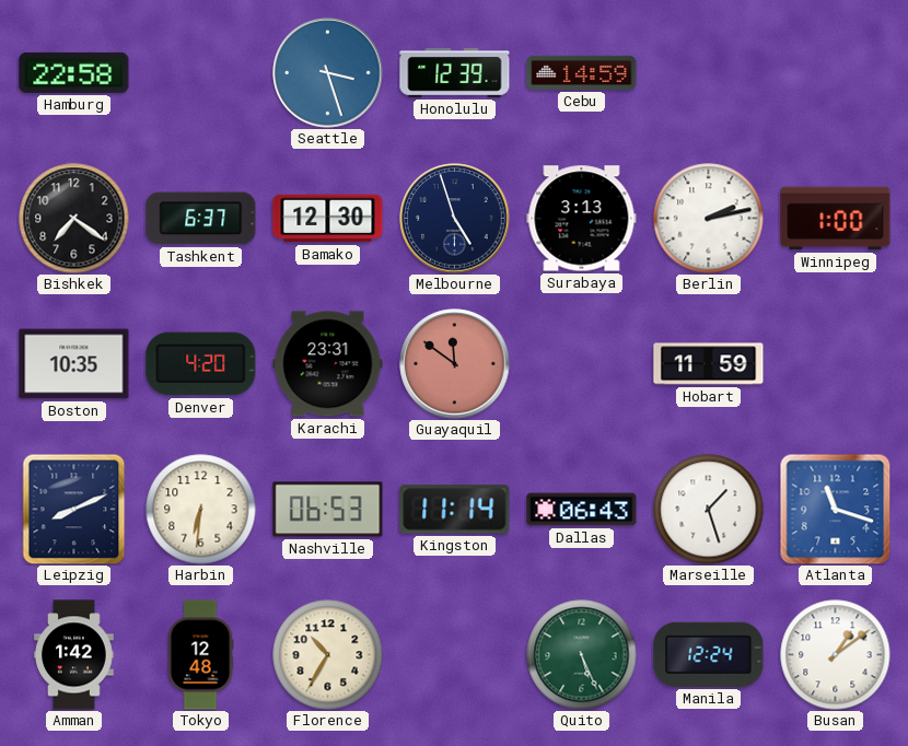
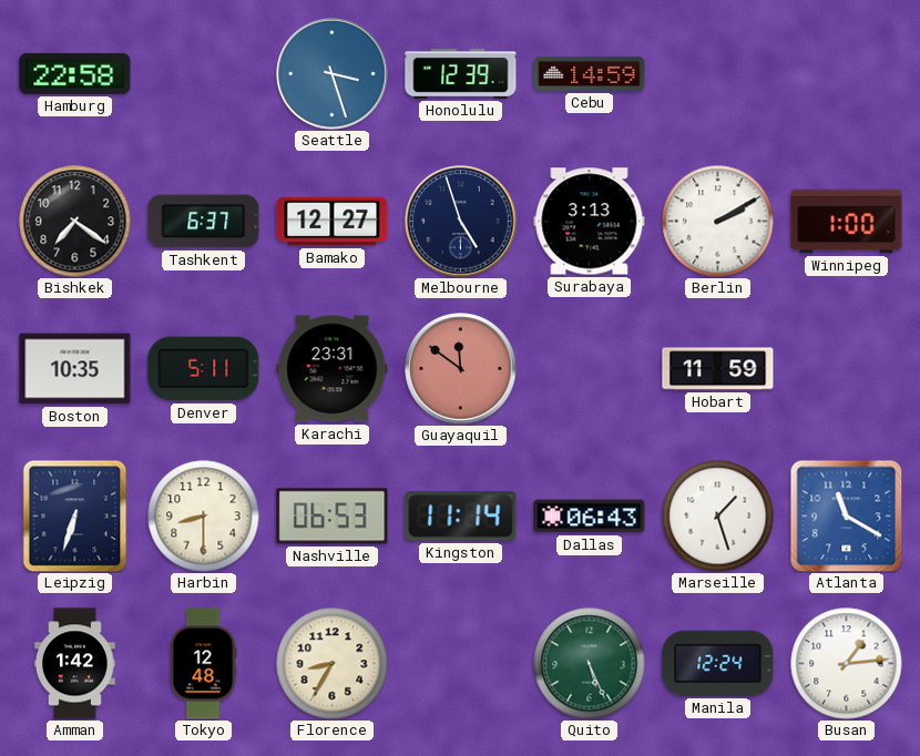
Bamako: 12:30 -> 12:27
Berlin: 2:13 -> 2:10
Denver: 4:20 -> 5:11
Leipzig: 8:11 -> 6:33
Harbin: 6:31 -> 8:30
Atlanta: 11:18 -> 11:20
Florence: 10:35 -> 8:35
Busan: 1:09 -> 1:14
